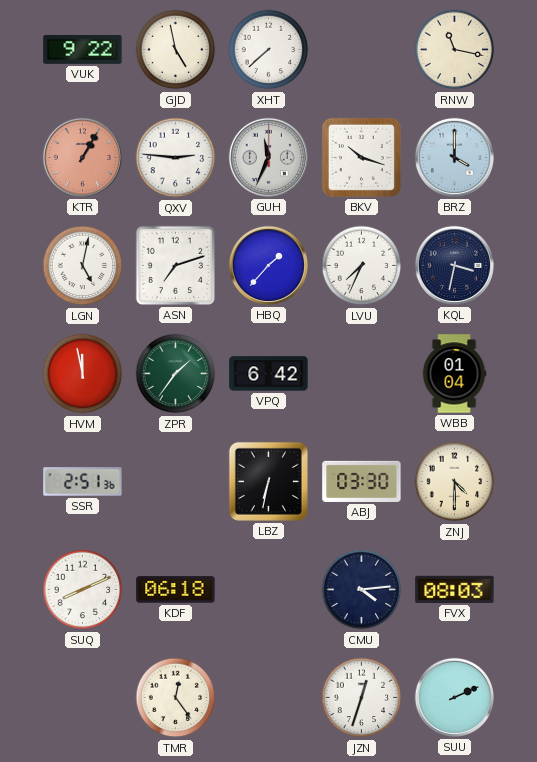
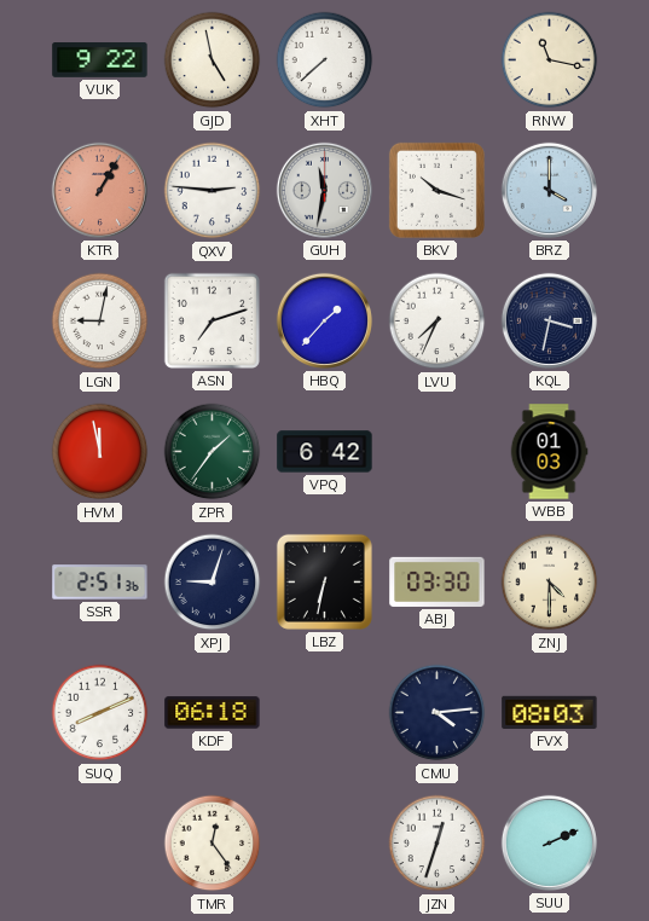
GUH: 11:34 -> 11:32
LGN: 5:02 -> 9:02
WBB: 01:04 -> 01:03
XPJ: none -> 9:03
